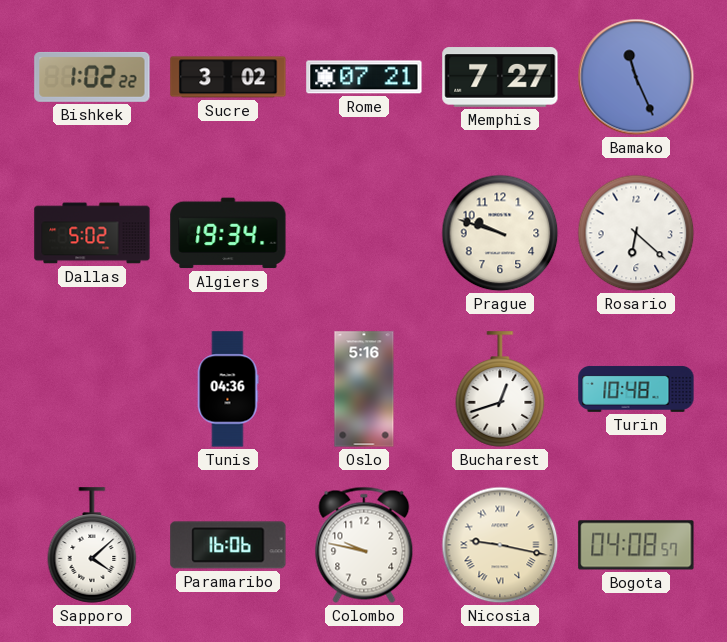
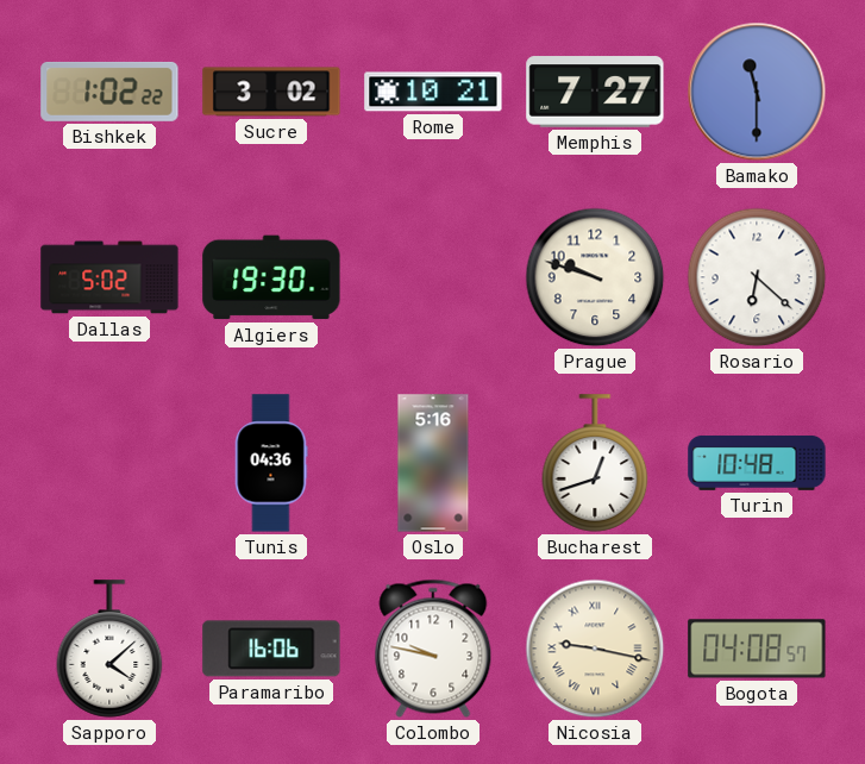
Rome: 07:21 -> 10:21
Bamako: 11:26 -> 11:30
Algiers: 19:34 -> 19:30
